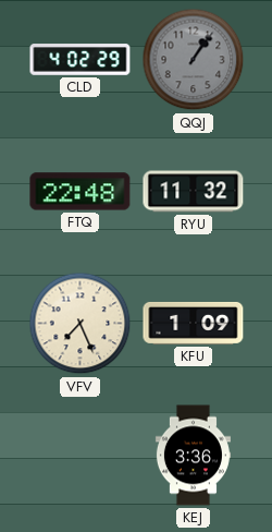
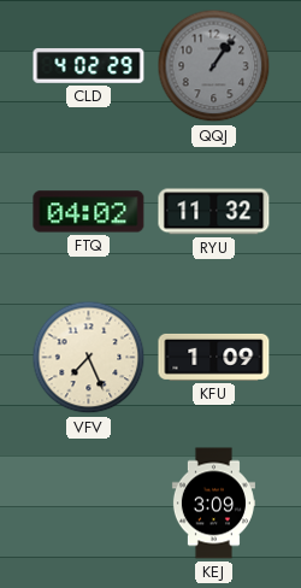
FTQ: 22:48 -> 04:02
KEJ: 3:36 -> 3:09
